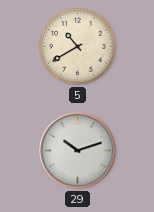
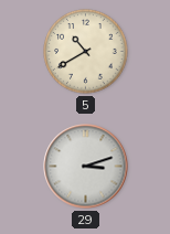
29: 10:12 -> 3:12
